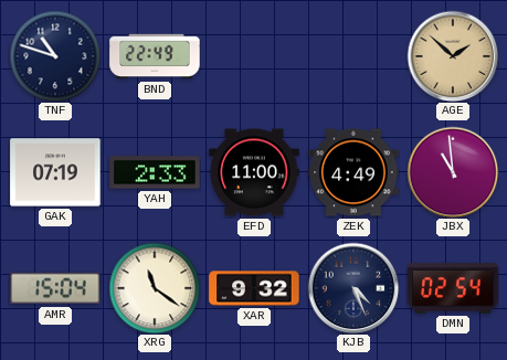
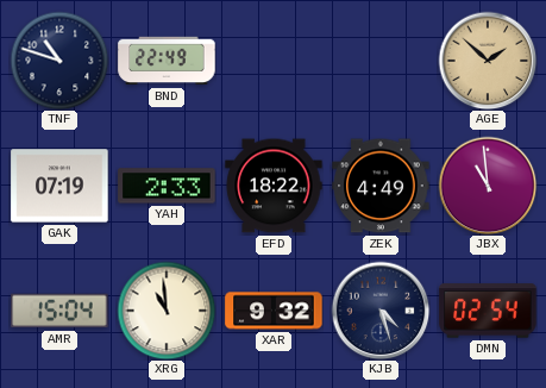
EFD: 11:00 -> 18:22
XRG: 11:21 -> 10:59
KJB: 4:26 -> 4:27
